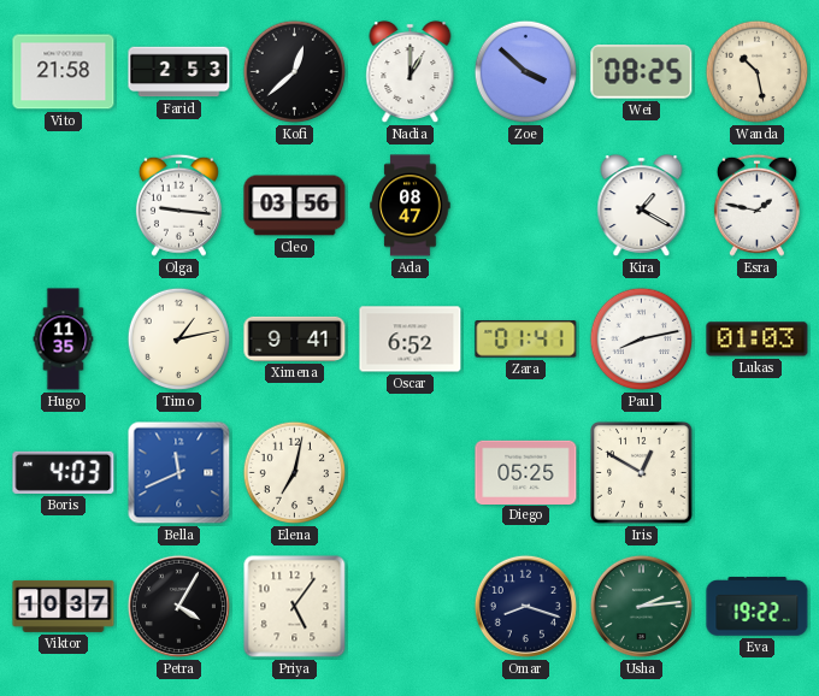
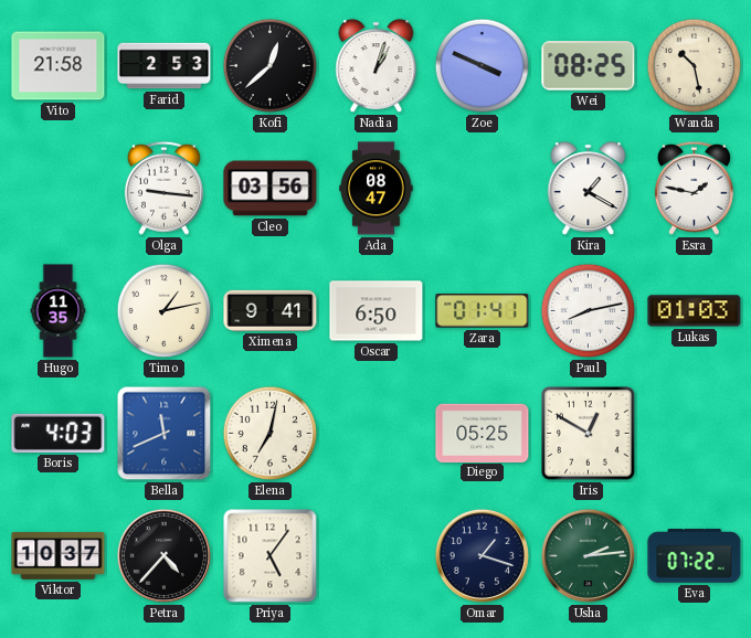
Nadia: 1:00 -> 1:03
Zoe: 3:52 -> 3:49
Oscar: 6:52 -> 6:50
Petra: 4:05 -> 4:37
Omar: 8:18 -> 1:18
Eva: 19:22 -> 07:22
